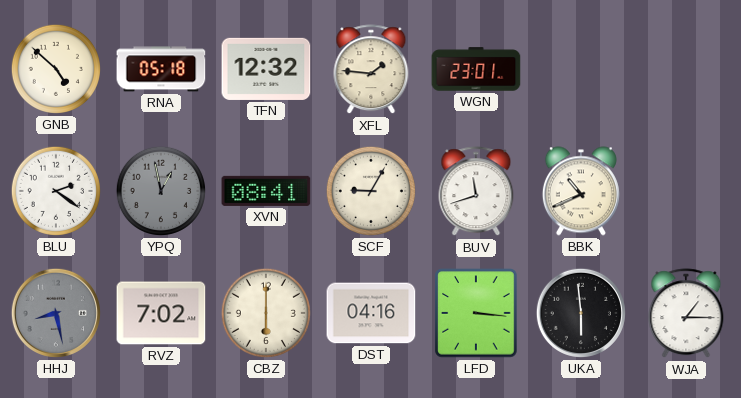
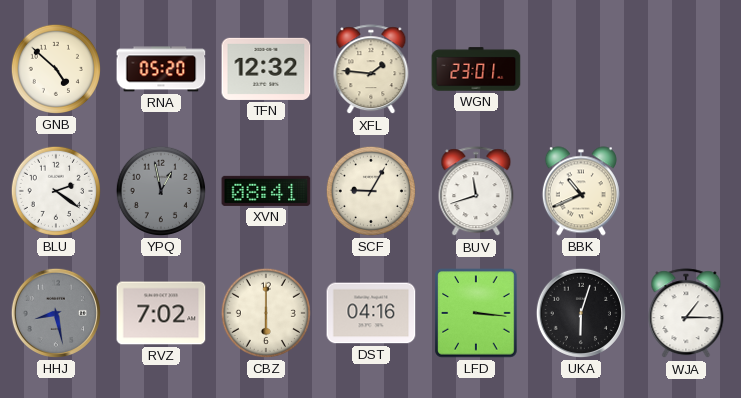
RNA: 05:18 -> 05:20
UKA: 5:59 -> 6:03
